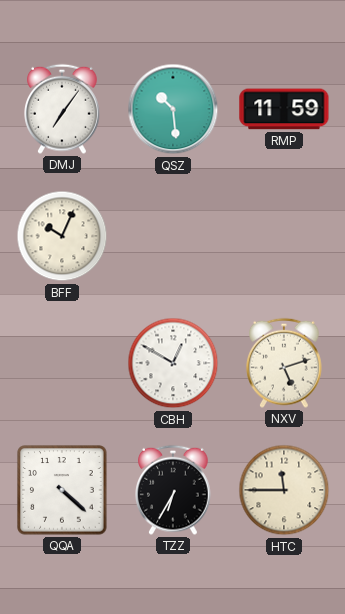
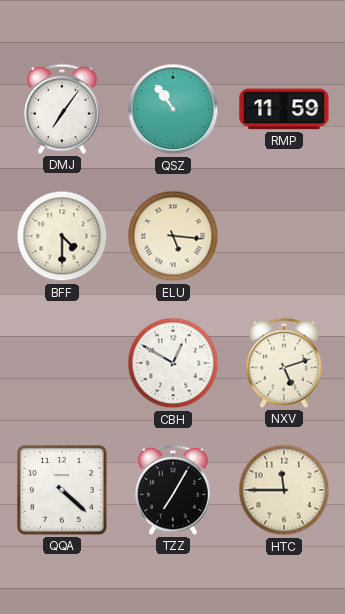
QSZ: 10:29 -> 10:54
BFF: 10:04 -> 4:30
ELU: none -> 5:16
TZZ: 6:35 -> 7:05
